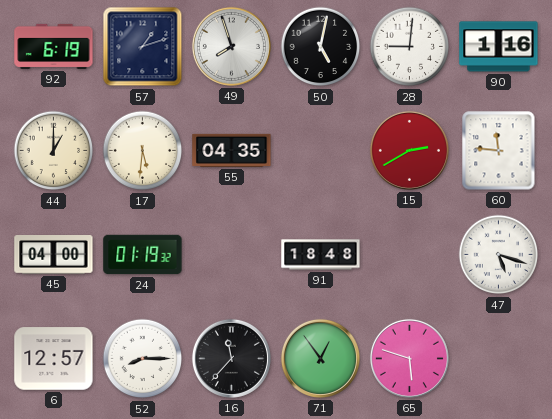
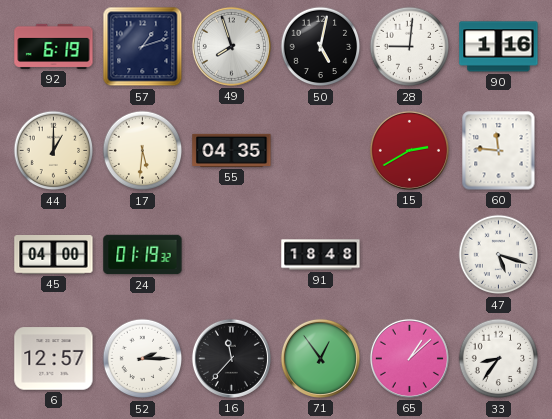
52: 8:15 -> 2:15
65: 5:48 -> 1:08
33: none -> 8:36
